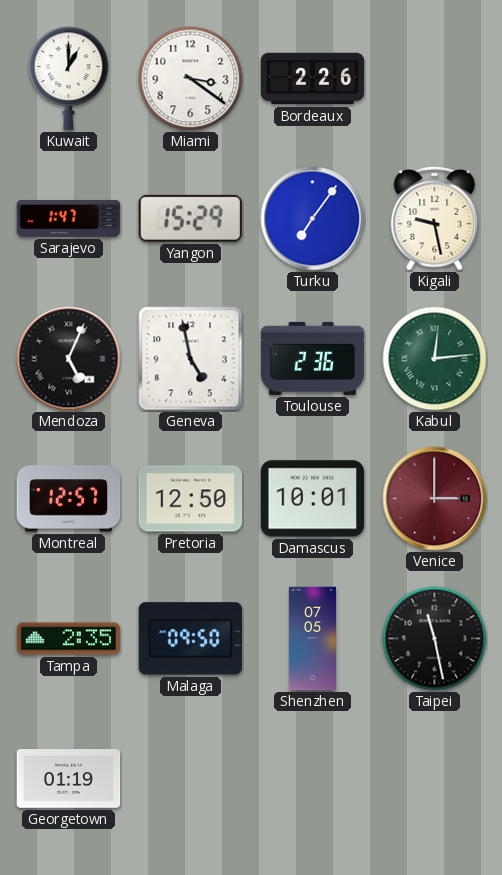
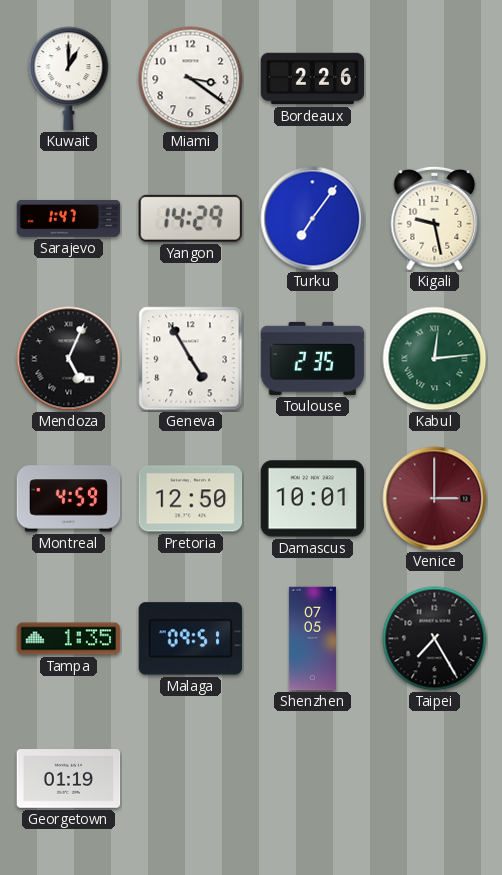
Yangon: 15:29 -> 14:29
Geneva: 4:58 -> 4:55
Toulouse: 2:36 -> 2:35
Montreal: 12:57 -> 4:59
Tampa: 2:35 -> 1:35
Malaga: 09:50 -> 09:51
Taipei: 11:28 -> 7:25
